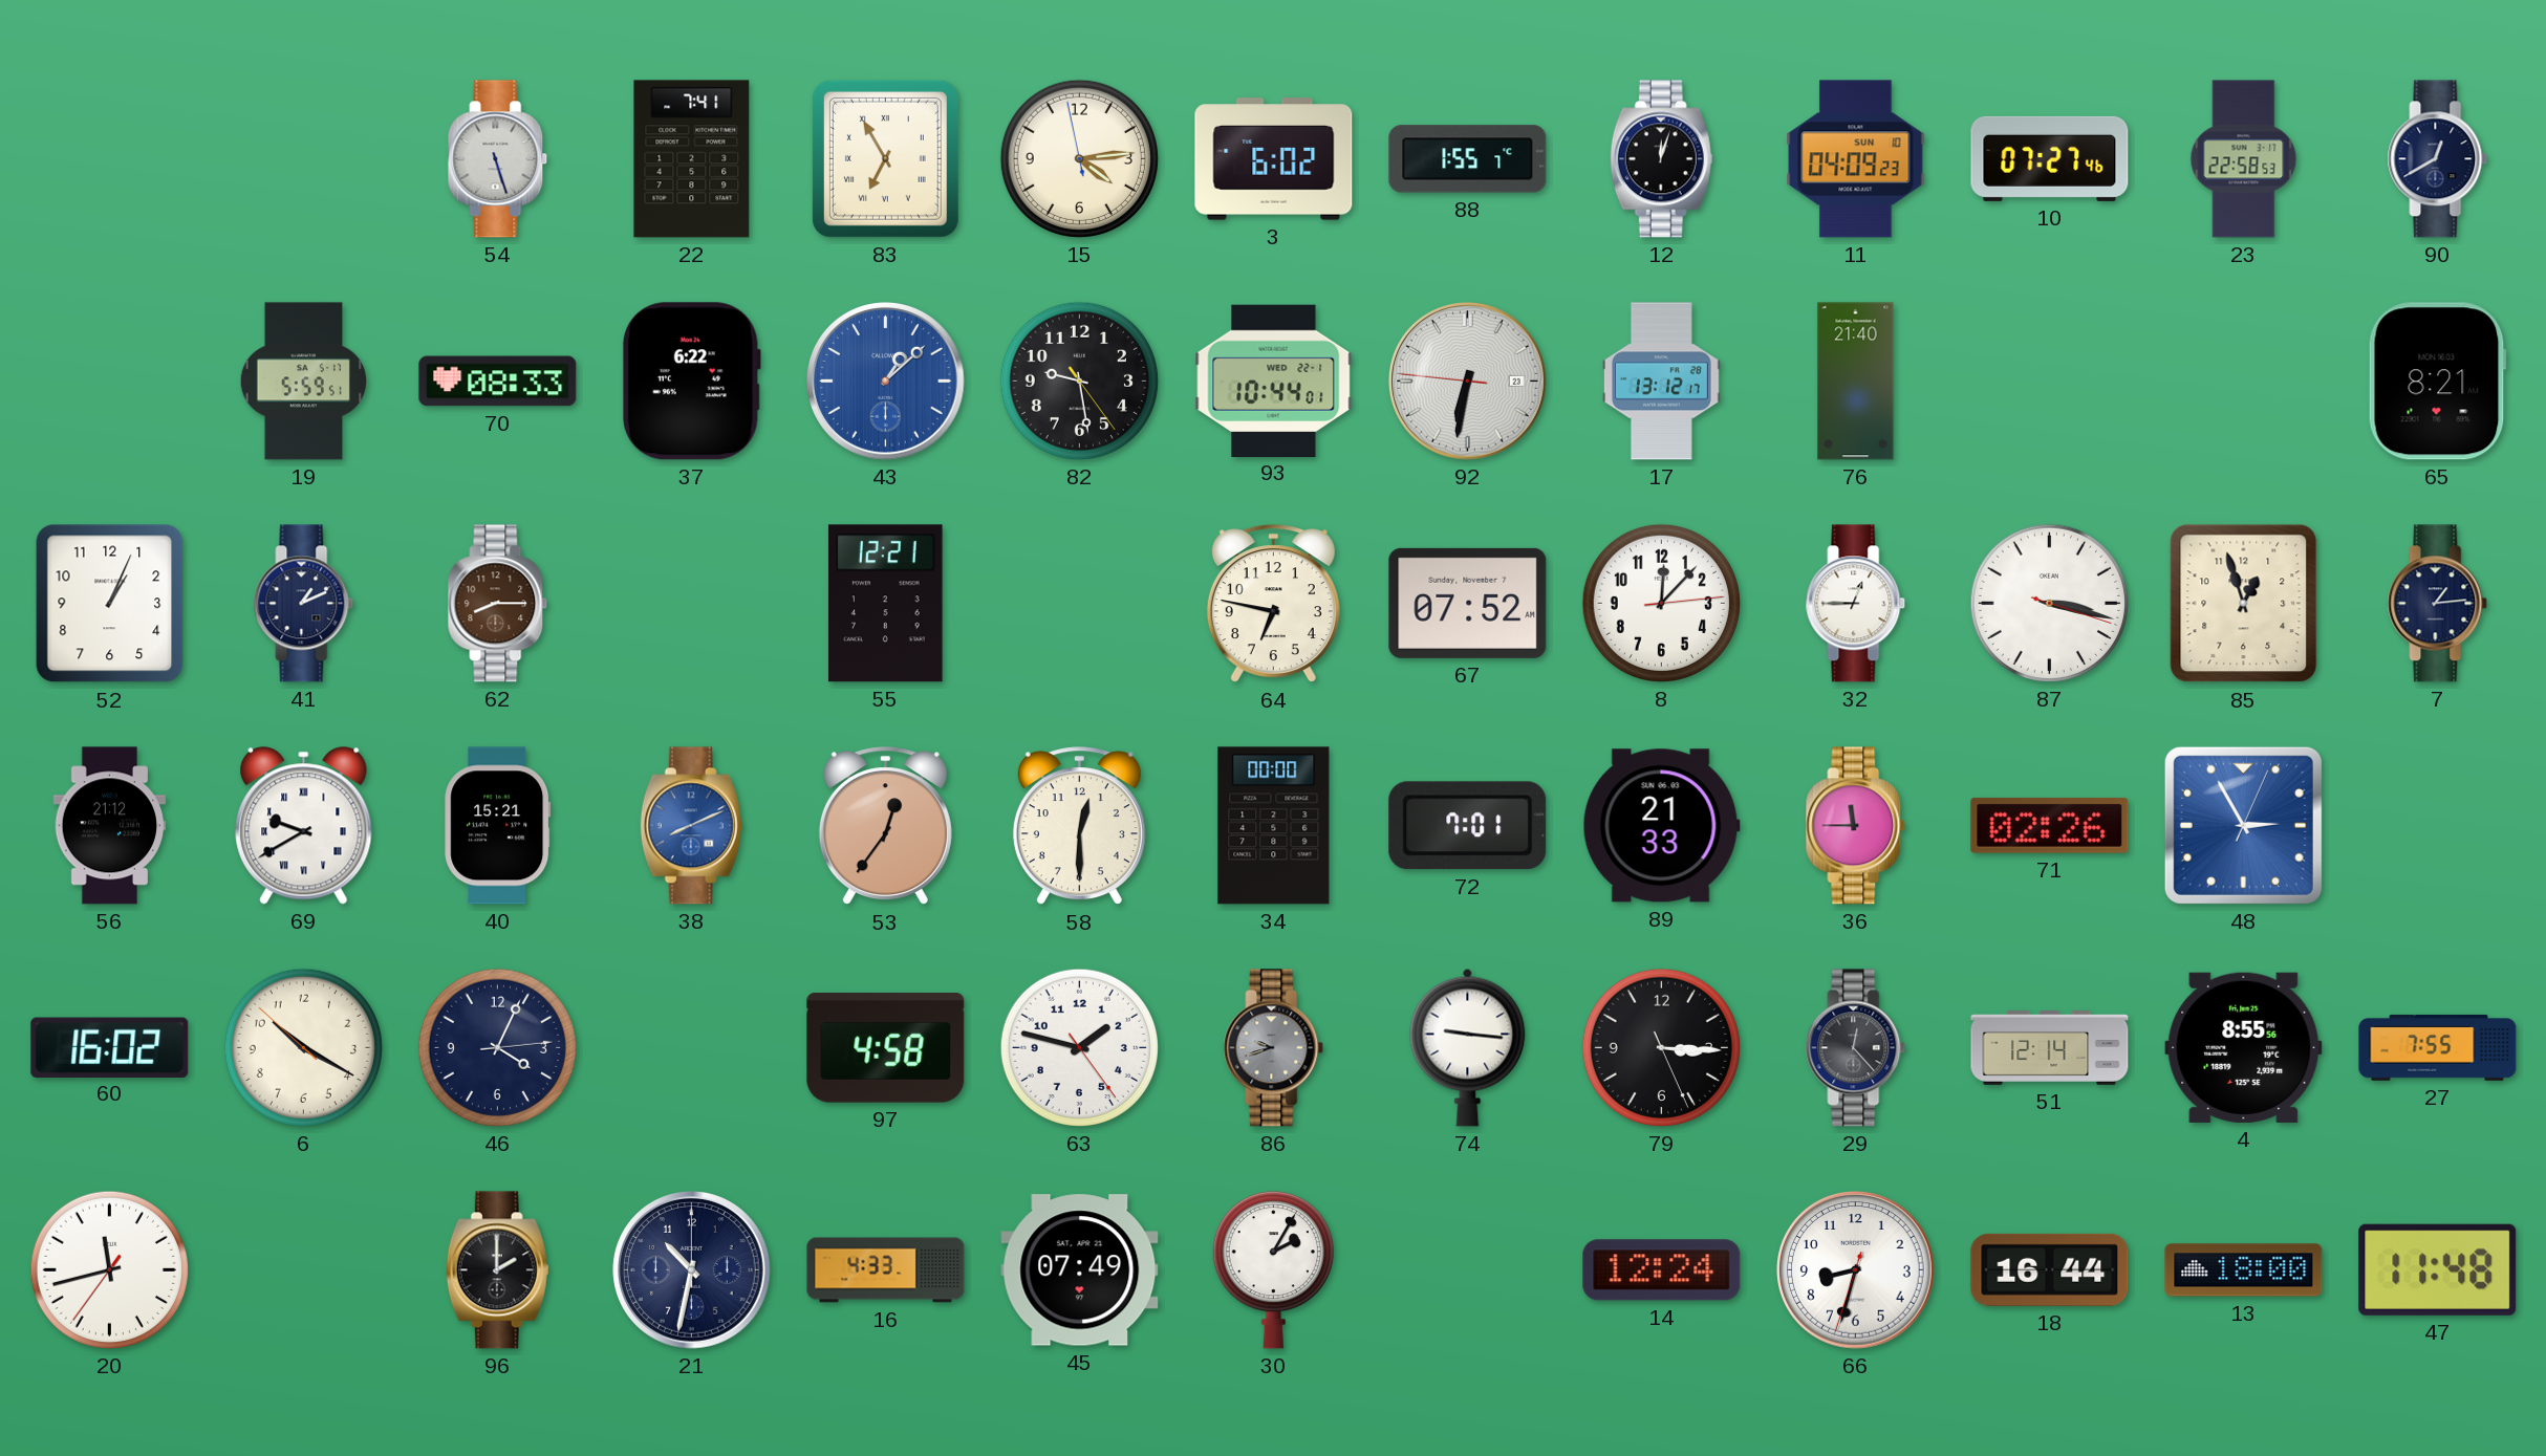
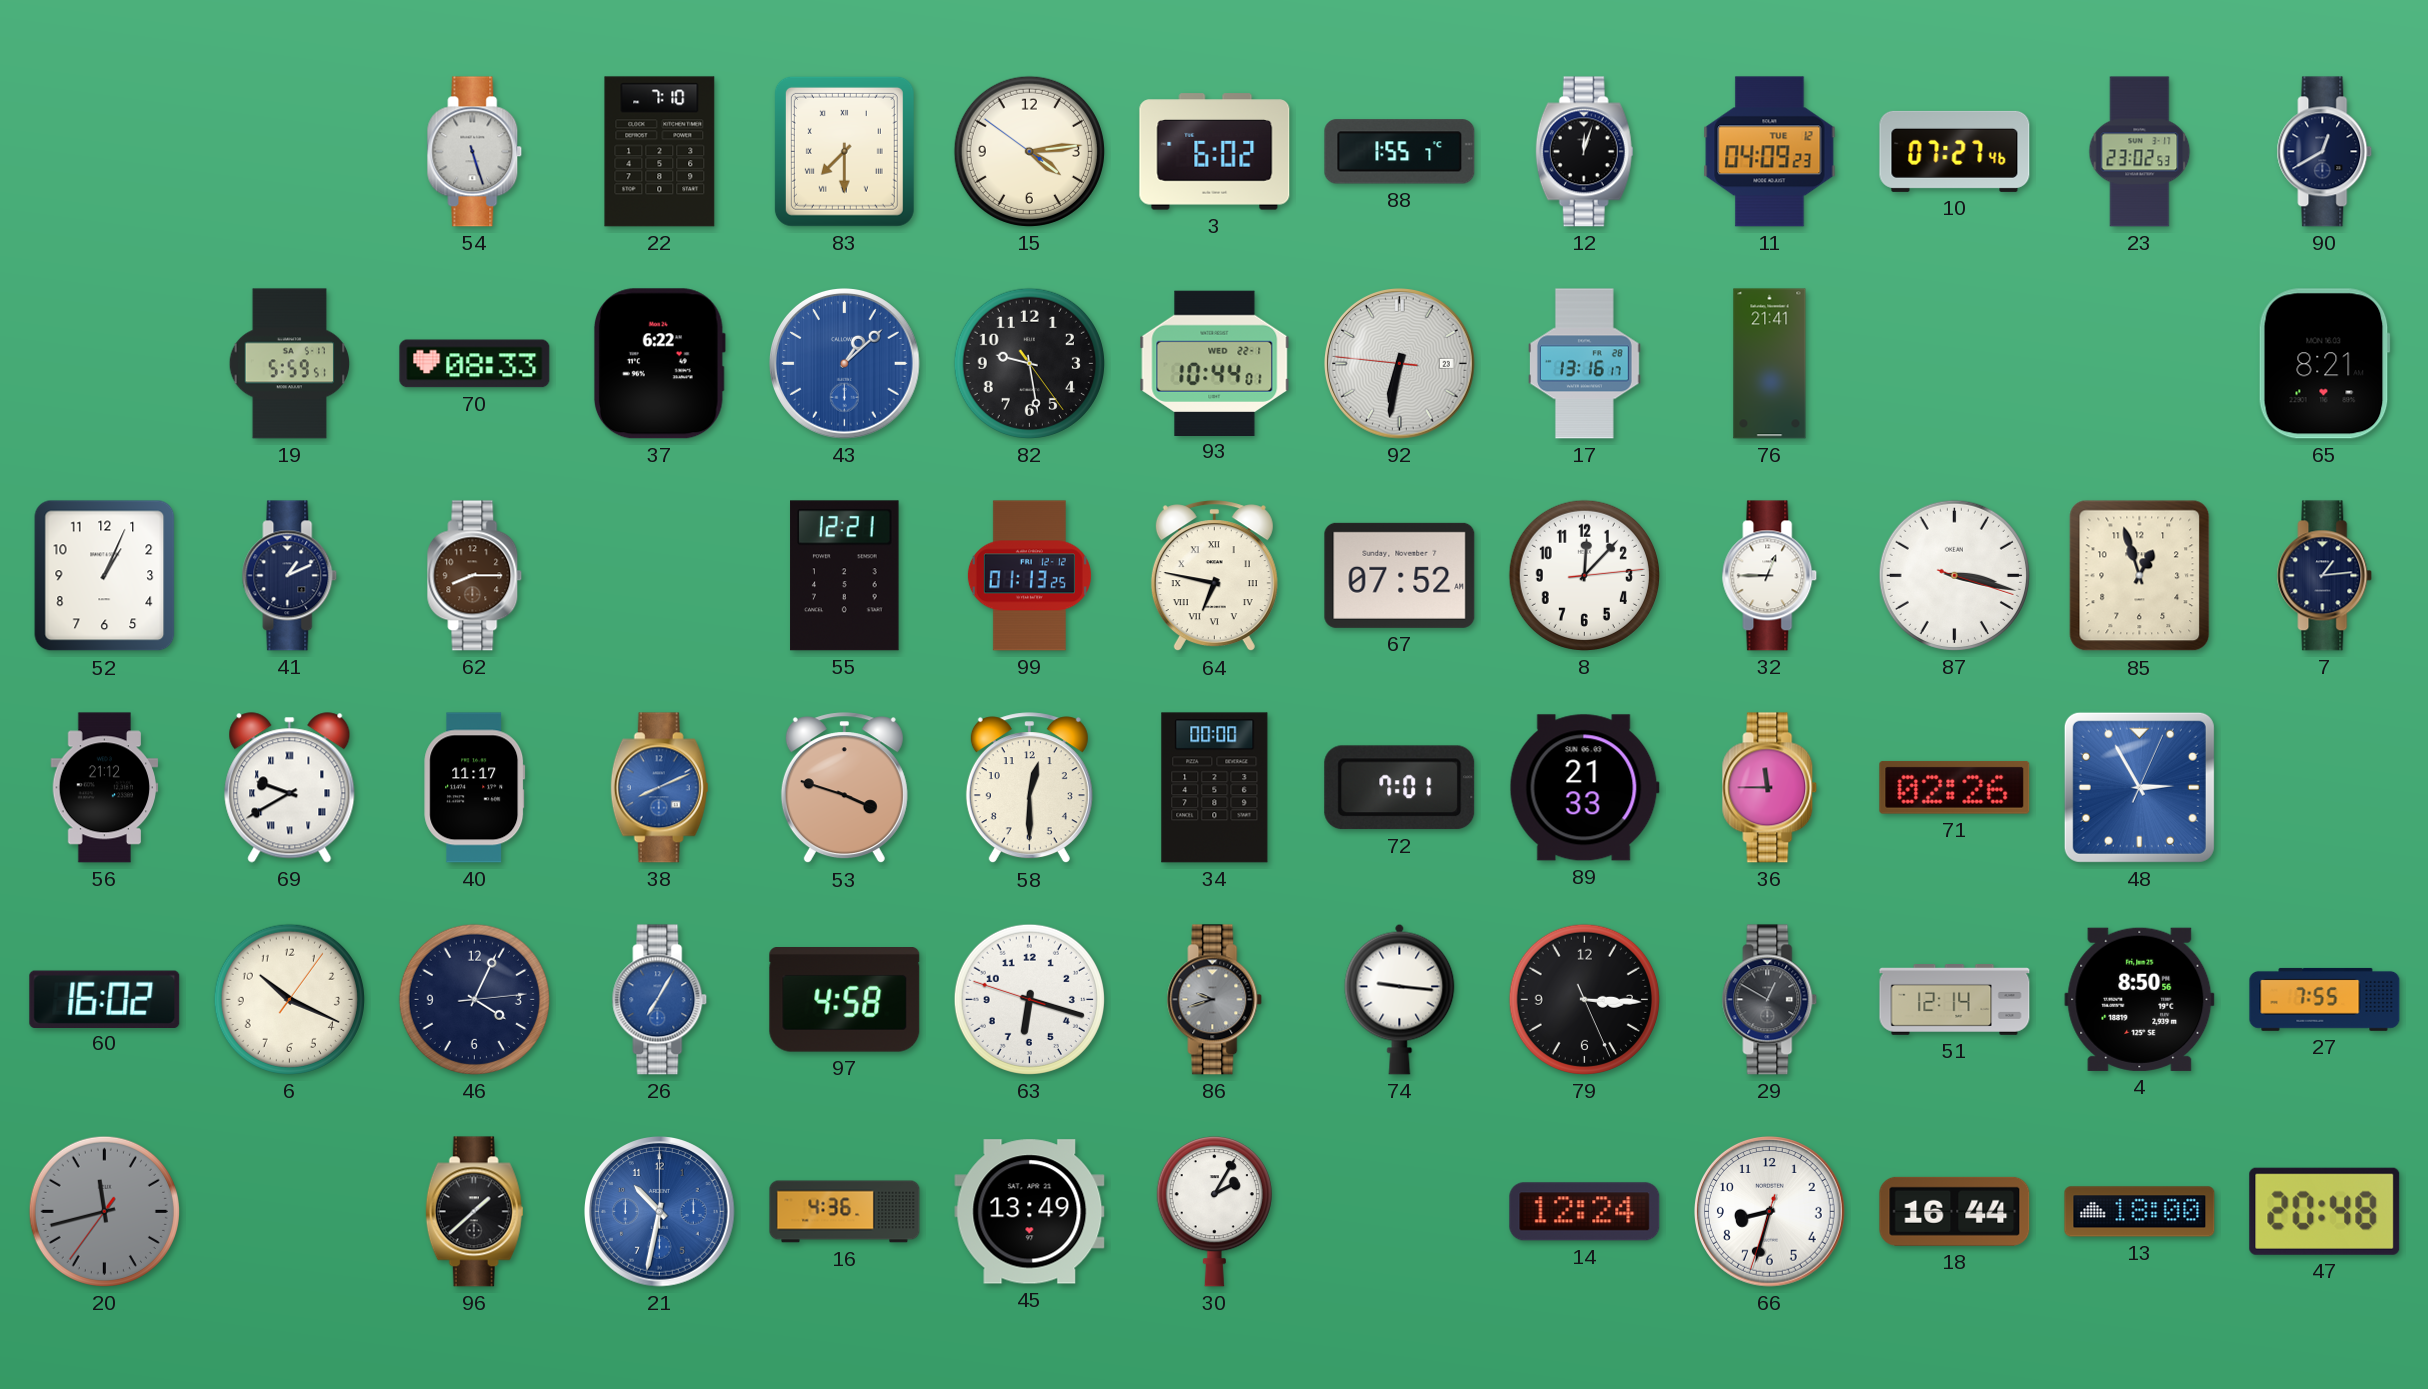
22: 7:41 -> 7:10
83: 6:55 -> 7:30
15: 4:13:58 -> 4:13:51
11 date: SUN 10 -> TUE 12
23: 22:58 -> 23:02
17: 13:12 -> 13:16
76: 21:40 -> 21:41
99: none -> 01:13
64 numerals: Arabic -> Roman
40: 15:21 -> 11:17
53: 12:36 -> 3:48
6: 10:19:52 -> 10:19:06
26: none -> 7:05
63: 1:47 -> 6:17
29: 12:23 -> 12:50
4: 8:55 -> 8:50
20 dial: white -> grey
96: 2:00 -> 1:38
21 dial: navy -> blue
16: 4:33 -> 4:36
45: 07:49 -> 13:49
47: 11:48 -> 20:48
